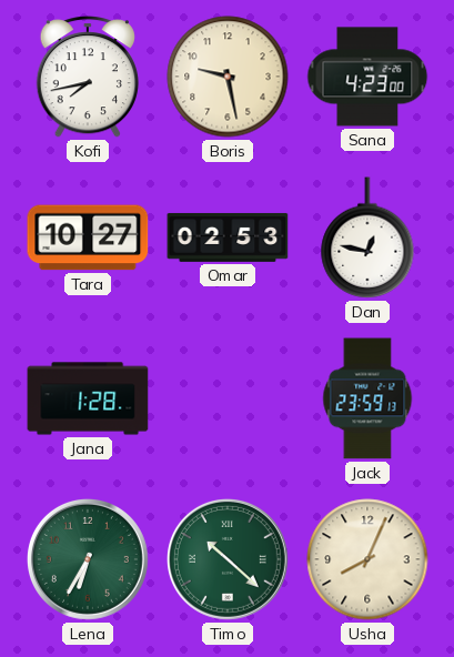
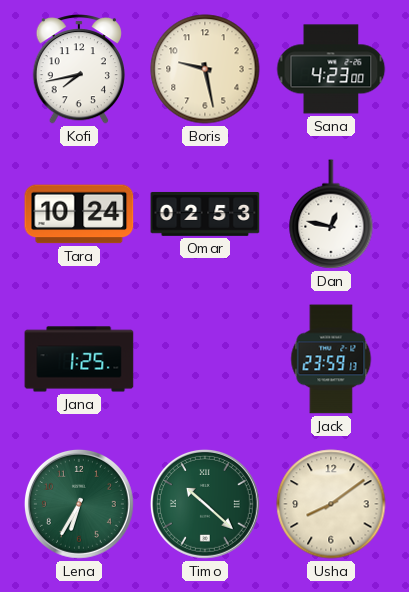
Tara: 10:27 -> 10:24
Jana: 1:28 -> 1:25
Usha: 8:04 -> 8:09
